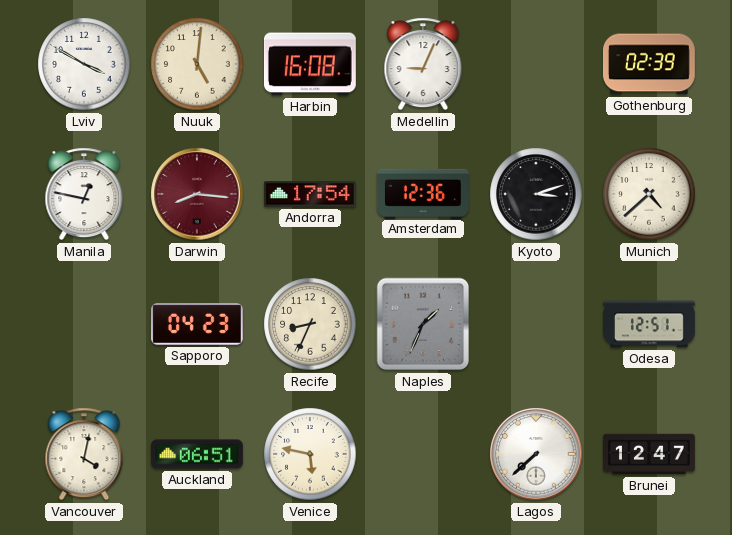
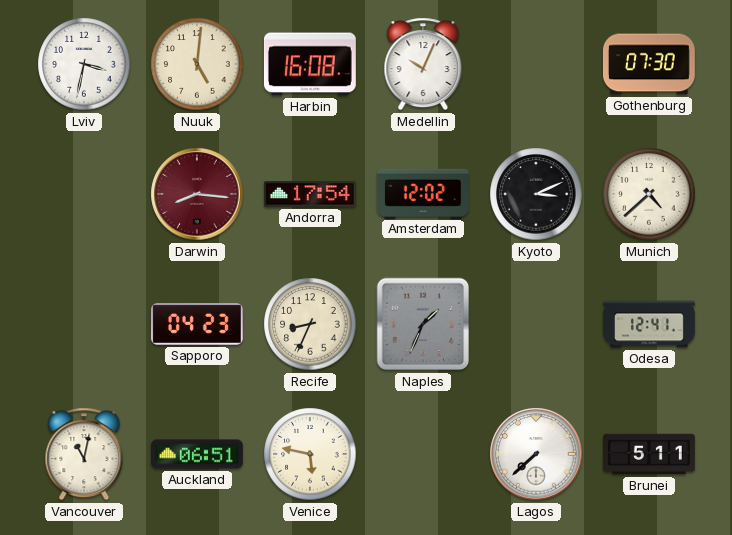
Lviv: 3:50 -> 3:32
Medellin: 9:04 -> 10:04
Gothenburg: 02:39 -> 07:30
Manila: 12:47 -> none
Amsterdam: 12:36 -> 12:02
Kyoto: 3:12 -> 3:11
Odesa: 12:51 -> 12:41
Vancouver: 4:02 -> 11:02
Brunei: 12:47 -> 5:11
